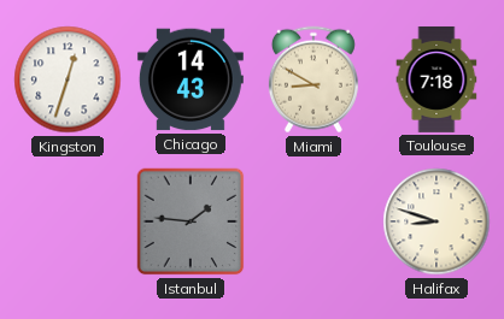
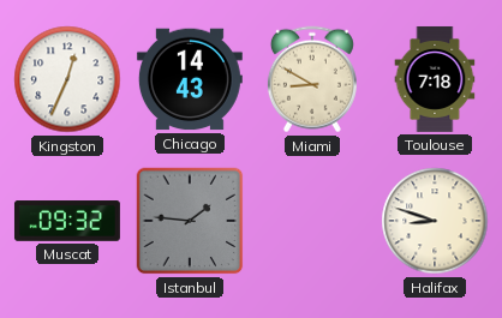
Kingston: 12:33 -> 12:34
Muscat: none -> 09:32
